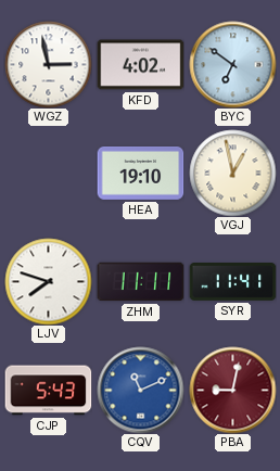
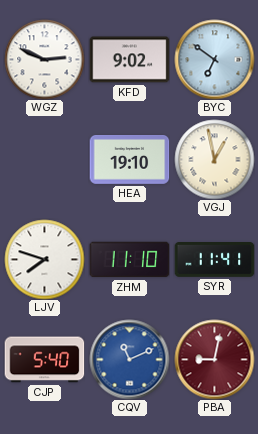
WGZ: 2:58 -> 2:49
KFD: 4:02 -> 9:02
ZHM: 11:11 -> 11:10
CJP: 5:43 -> 5:40
